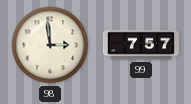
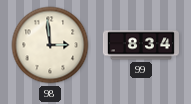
99: 7:57 -> 8:34
